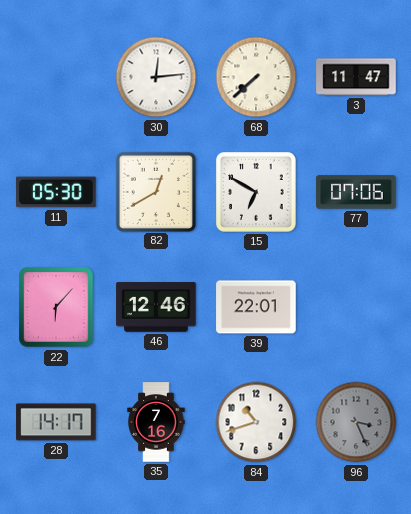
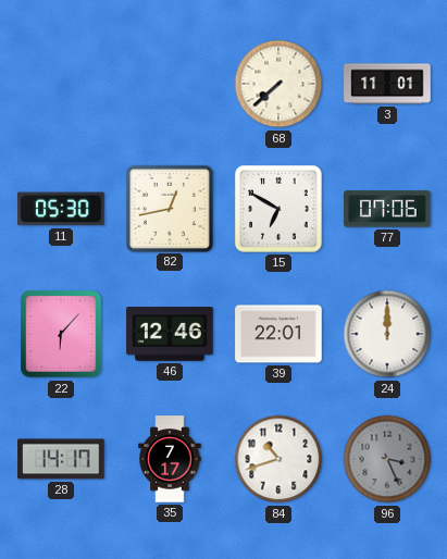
30: 12:14 -> none
3: 11:47 -> 11:01
82: 12:40 -> 12:43
24: none -> 12:00
35: 7:16 -> 7:17
